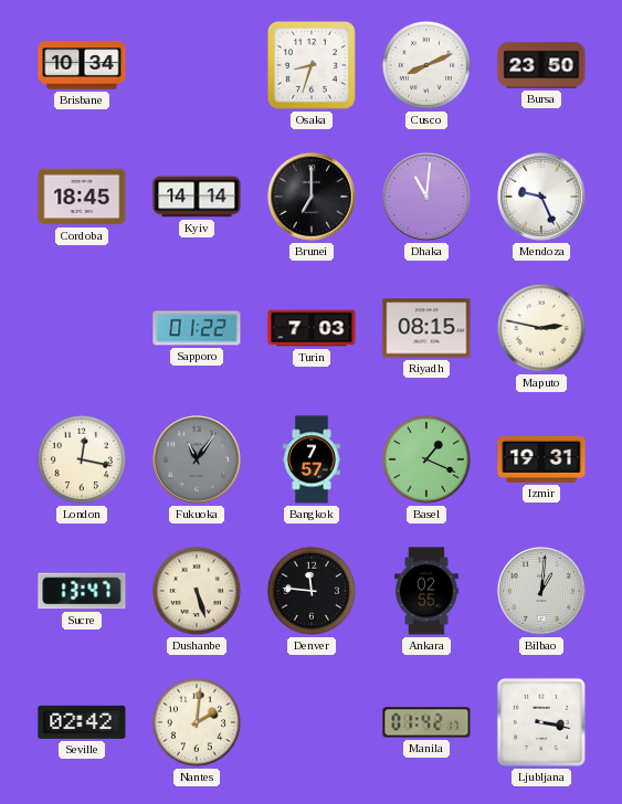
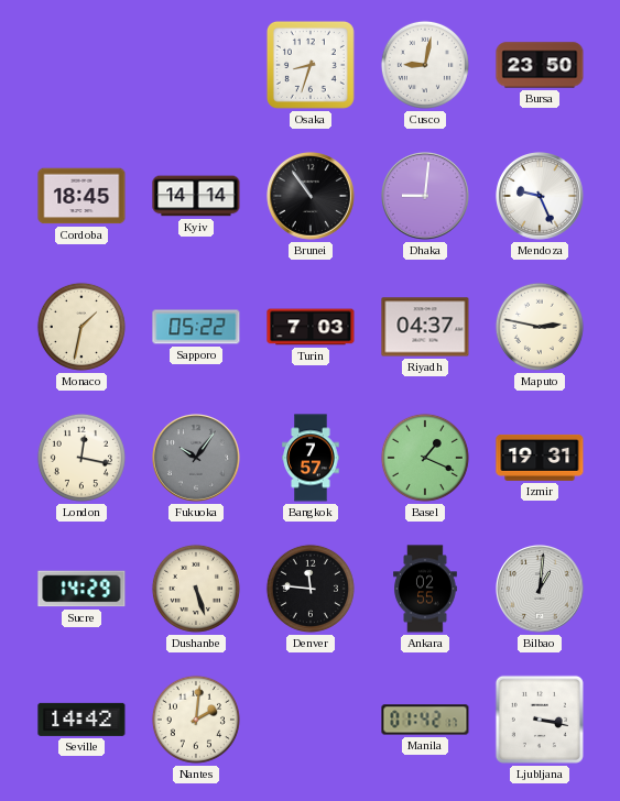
Brisbane: 10:34 -> none
Cusco: 8:11 -> 9:02
Brunei: 7:00 -> 10:54
Dhaka: 11:01 -> 9:01
Monaco: none -> 1:32
Sapporo: 01:22 -> 05:22
Riyadh: 08:15 -> 04:37
Fukuoka: 11:06 -> 10:06
Sucre: 13:47 -> 14:29
Seville: 02:42 -> 14:42
